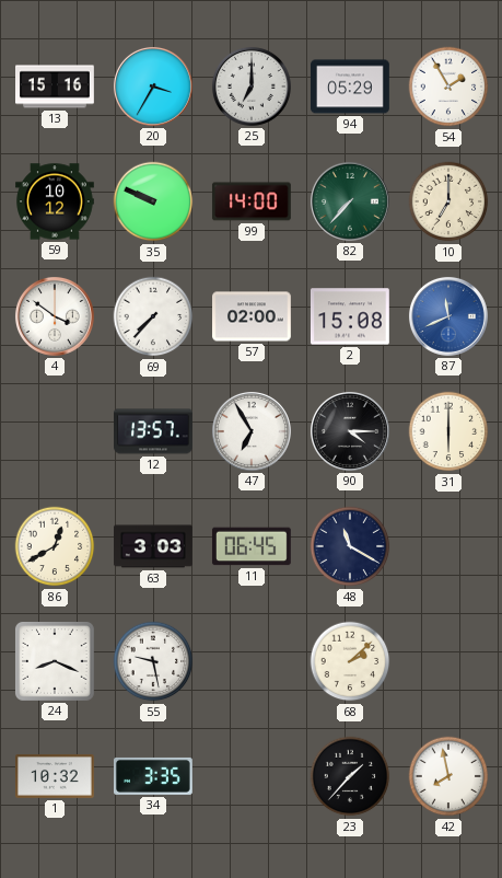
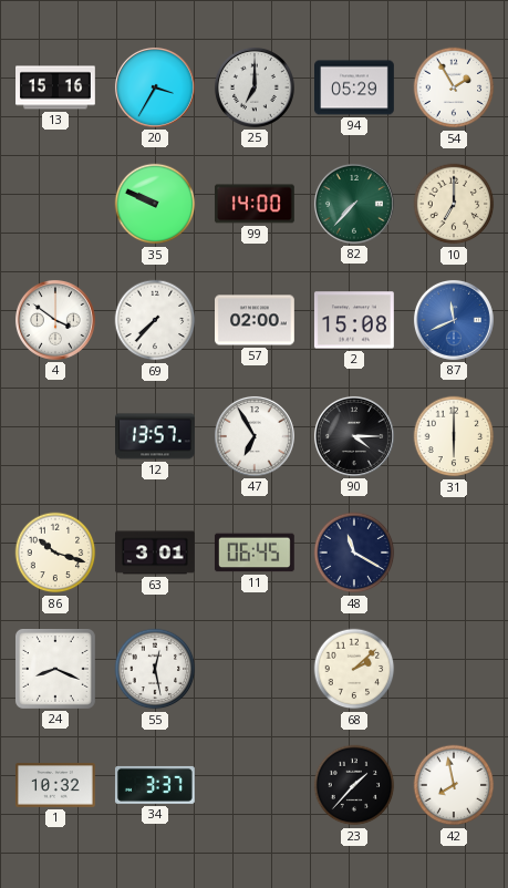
59: 10:12 -> none
86: 12:40 -> 10:18
63: 3:03 -> 3:01
55: 9:28 -> 12:28
34: 3:35 -> 3:37
